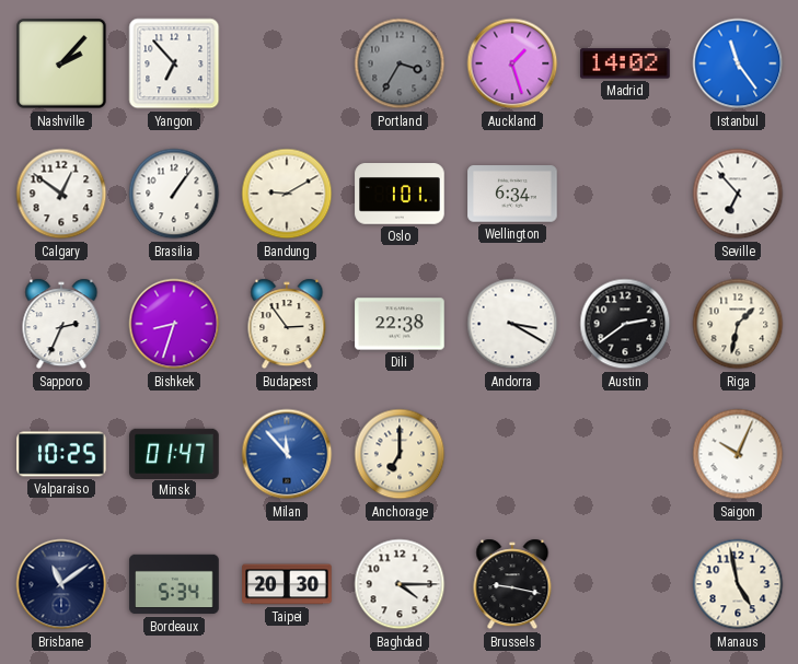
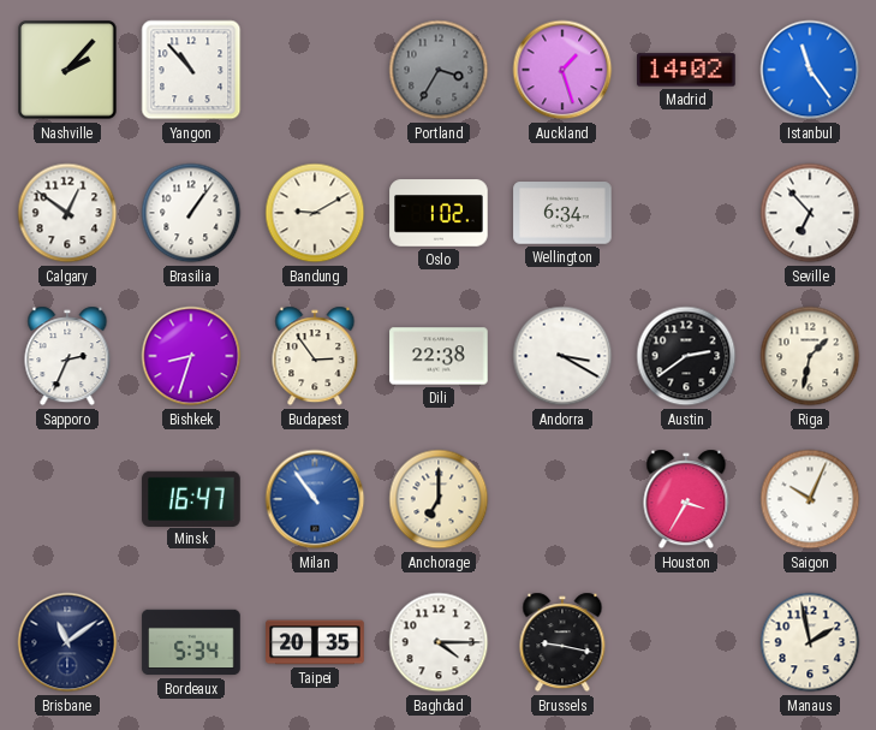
Yangon: 6:53 -> 10:53
Oslo: 1:01 -> 1:02
Valparaiso: 10:25 -> none
Minsk: 01:47 -> 16:47
Milan: 11:53 -> 10:54
Houston: none -> 3:35
Taipei: 20:30 -> 20:35
Manaus: 4:58 -> 1:58
